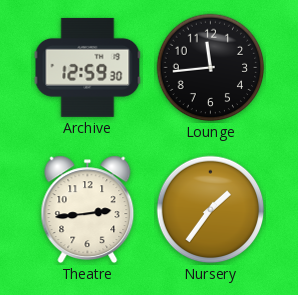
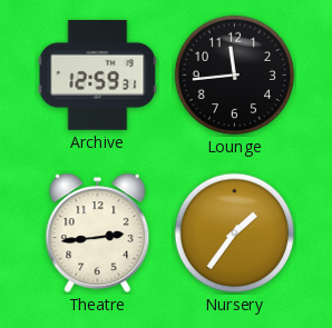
Archive: 12:59:30 -> 12:59:31
